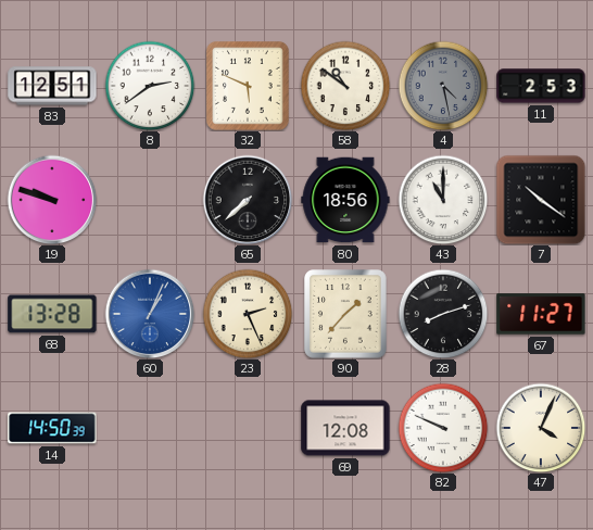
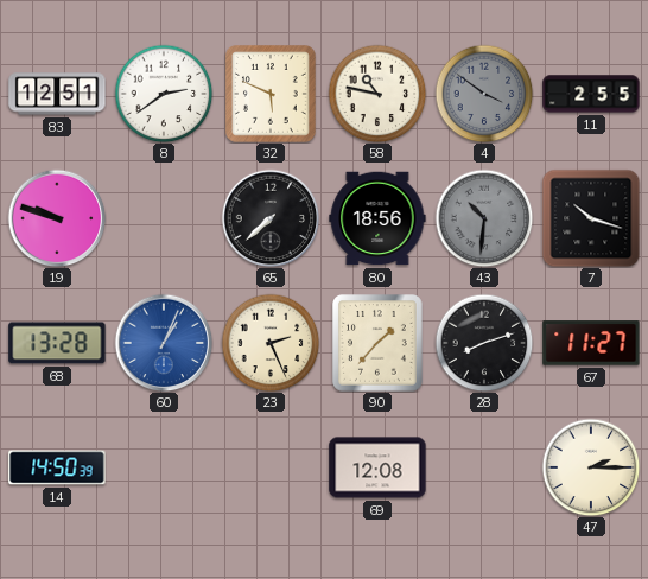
58: 10:51 -> 10:47
4: 4:28 -> 3:51
11: 2:53 -> 2:55
43: 11:00 -> 10:31
43 dial: white -> grey
7: 10:21 -> 10:18
82: 9:49 -> none
47: 4:04 -> 2:15
